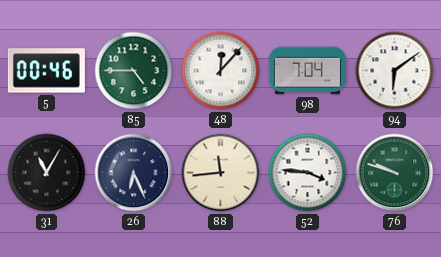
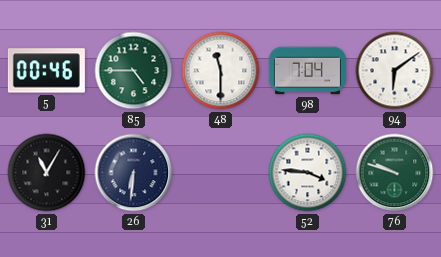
48: 12:07 -> 11:30
26: 6:26 -> 6:31
88: 11:44 -> none
